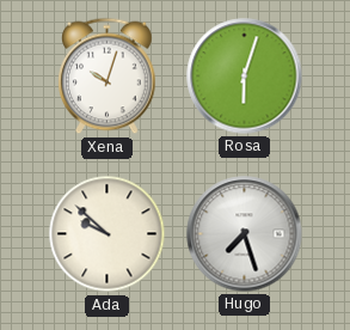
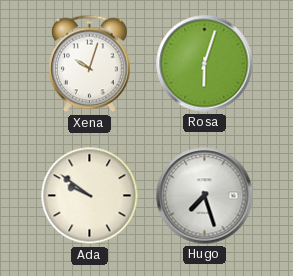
Ada: 9:52 -> 9:51
